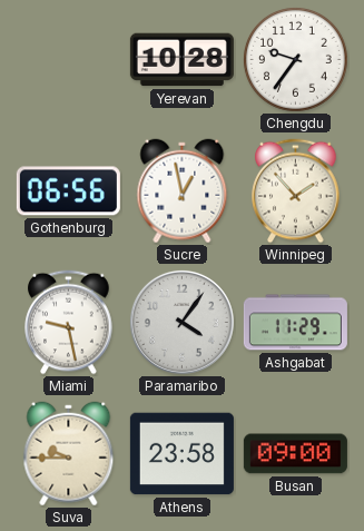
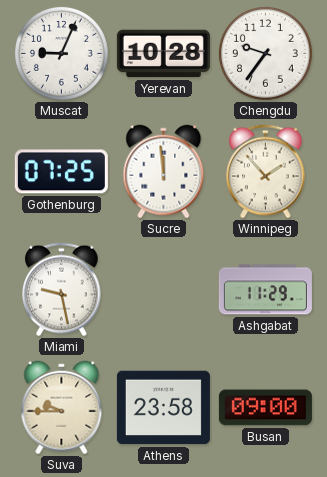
Muscat: none -> 9:04
Gothenburg: 06:56 -> 07:25
Sucre: 12:58 -> 11:59
Paramaribo: 4:06 -> none
